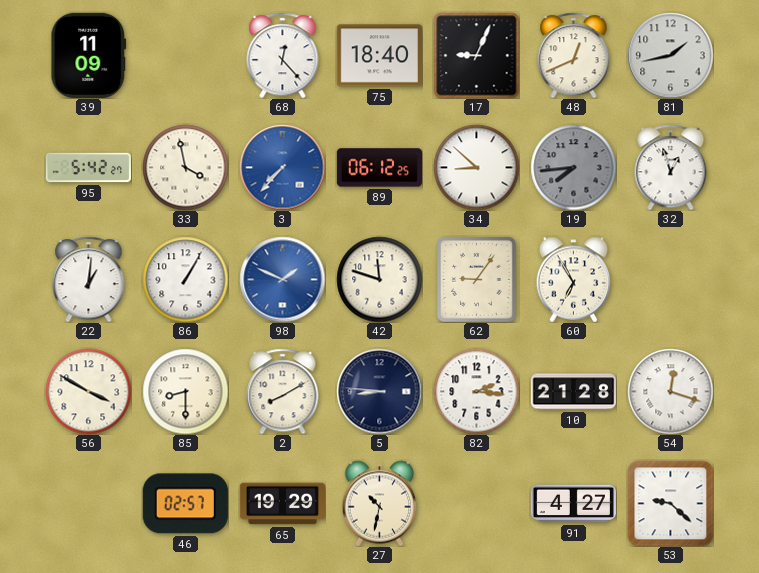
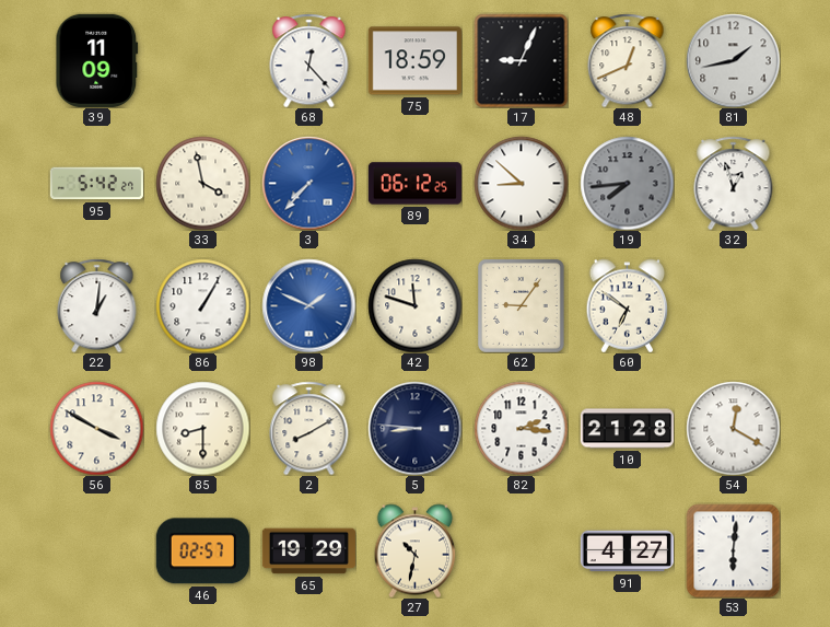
75: 18:40 -> 18:59
60: 6:55 -> 6:51
54: 12:18 -> 12:20
53: 9:22 -> 6:01
